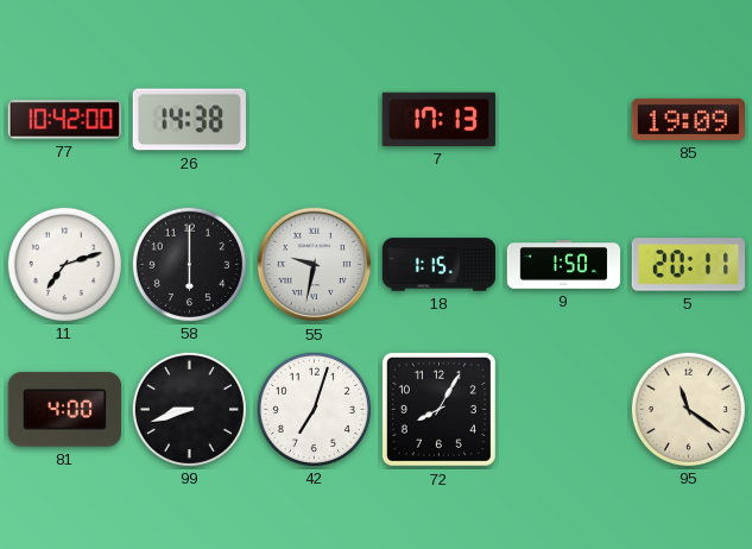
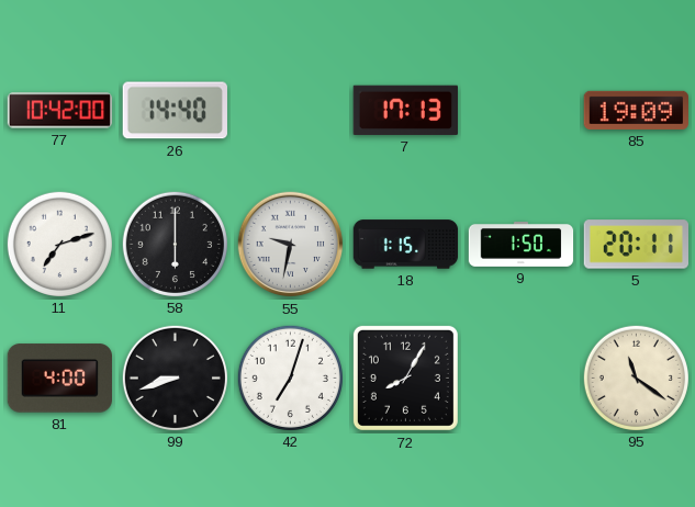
26: 14:38 -> 14:40
